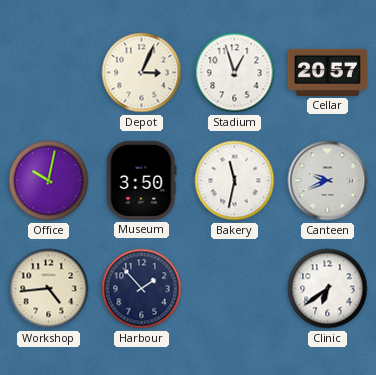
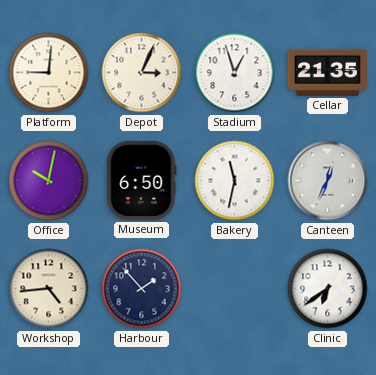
Platform: none -> 9:01
Cellar: 20:57 -> 21:35
Museum: 3:50 -> 6:50
Canteen: 9:41 -> 12:34
